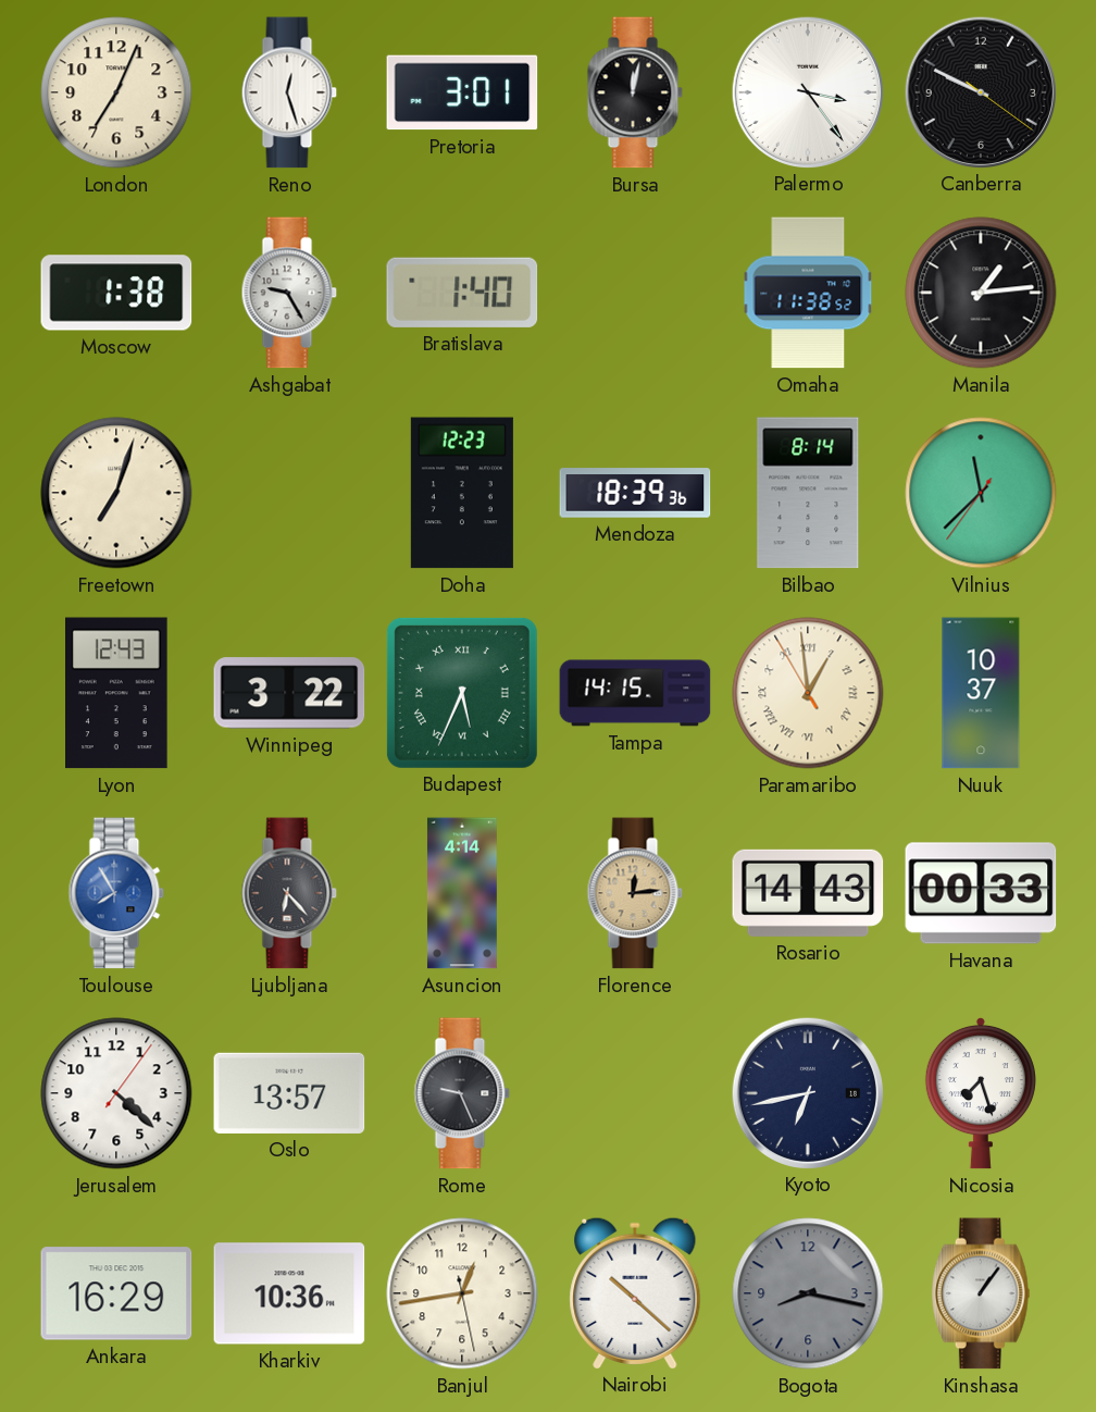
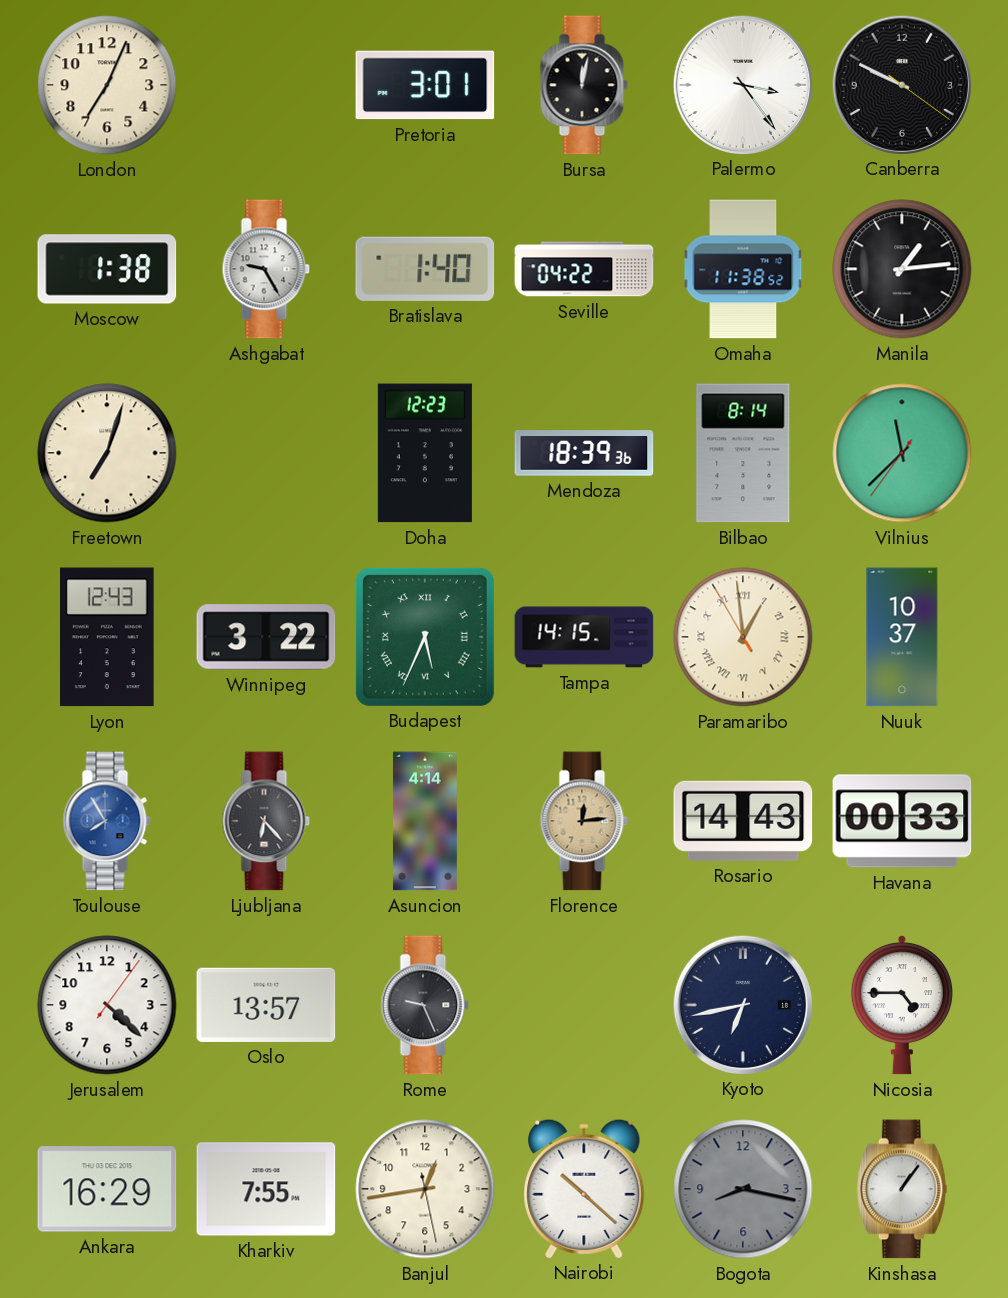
Reno: 12:27 -> none
Seville: none -> 04:22
Nicosia: 7:27 -> 4:45
Kharkiv: 10:36 -> 7:55
